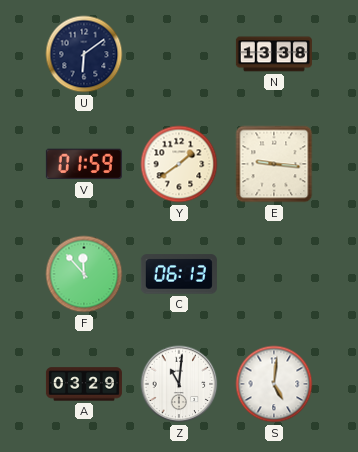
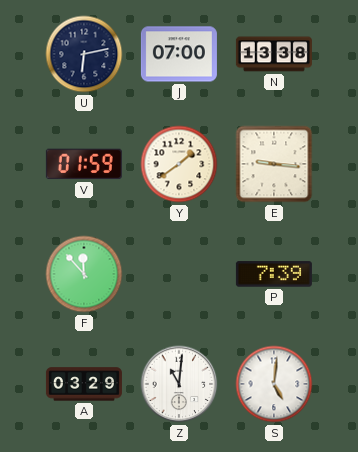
U: 6:09 -> 6:13
J: none -> 07:00
C: 06:13 -> none
P: none -> 7:39
